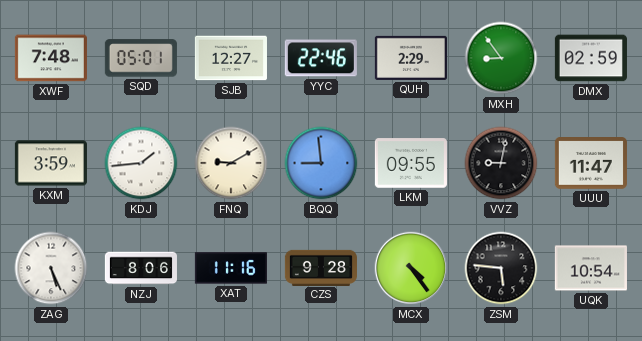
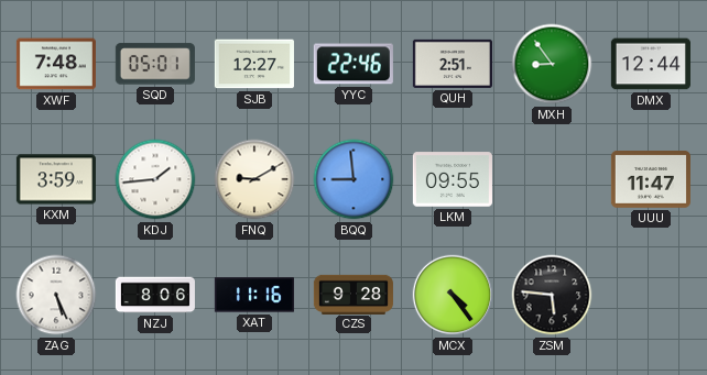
QUH: 2:29 -> 2:51
DMX: 02:59 -> 12:44
VVZ: 9:02 -> none
UQK: 10:54 -> none
